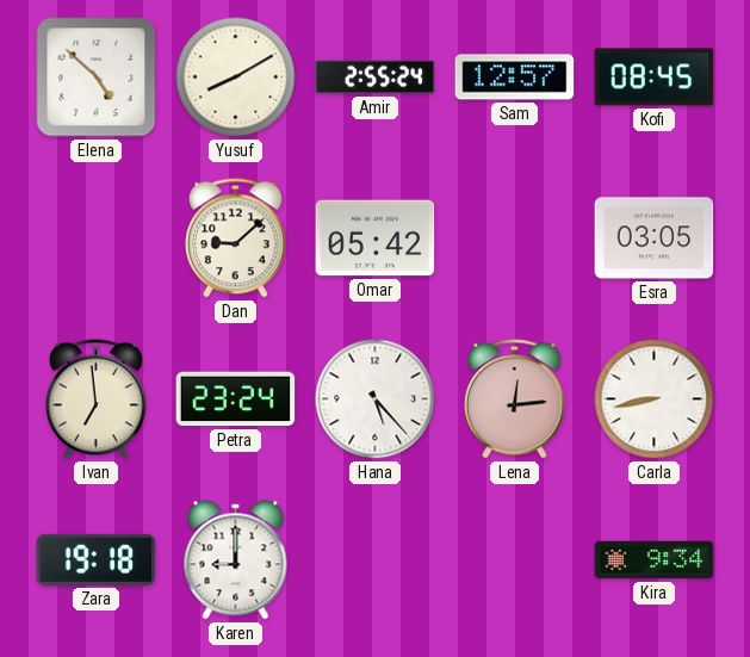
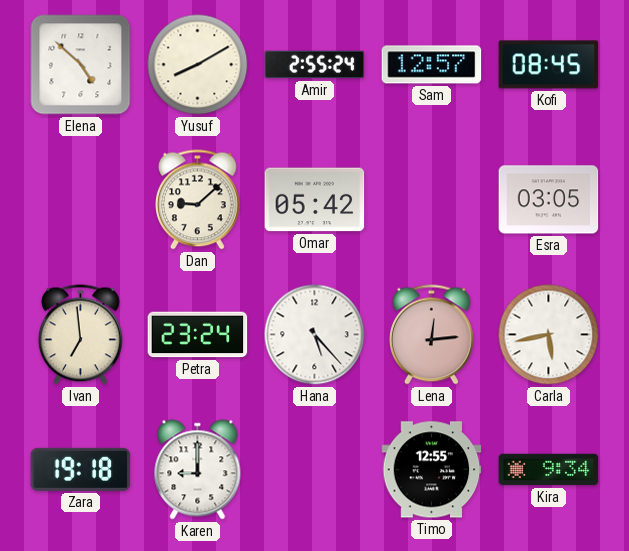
Carla: 8:43 -> 5:43
Timo: none -> 12:55
